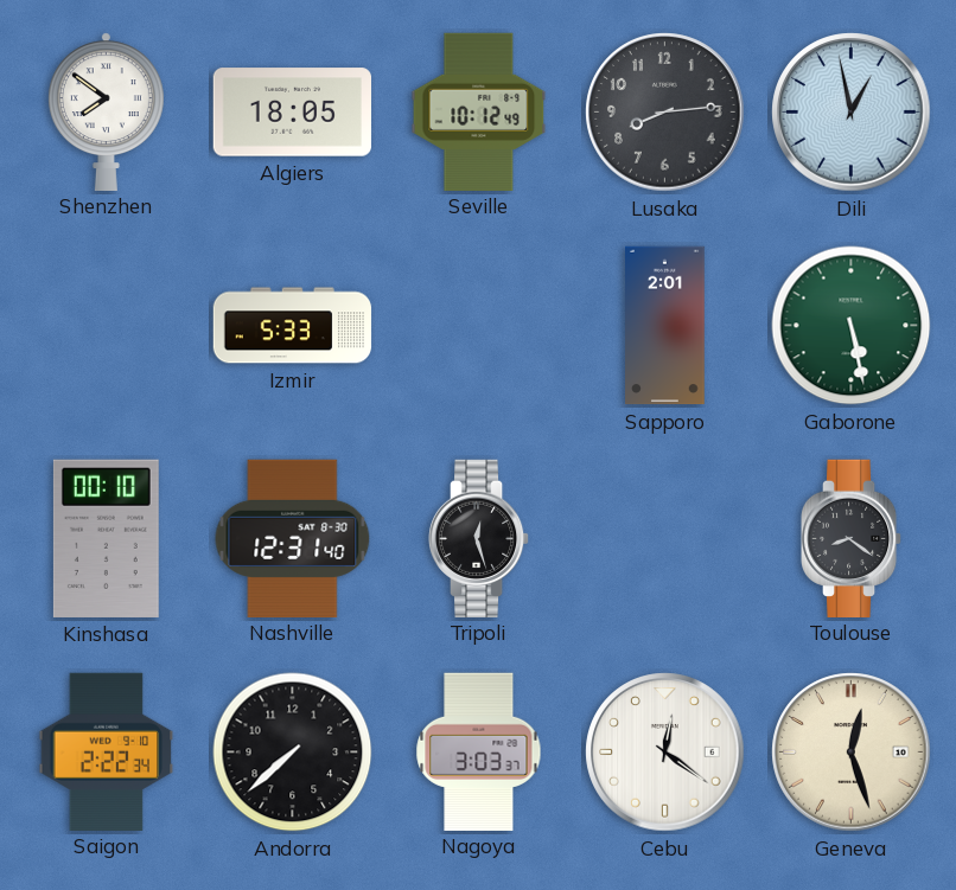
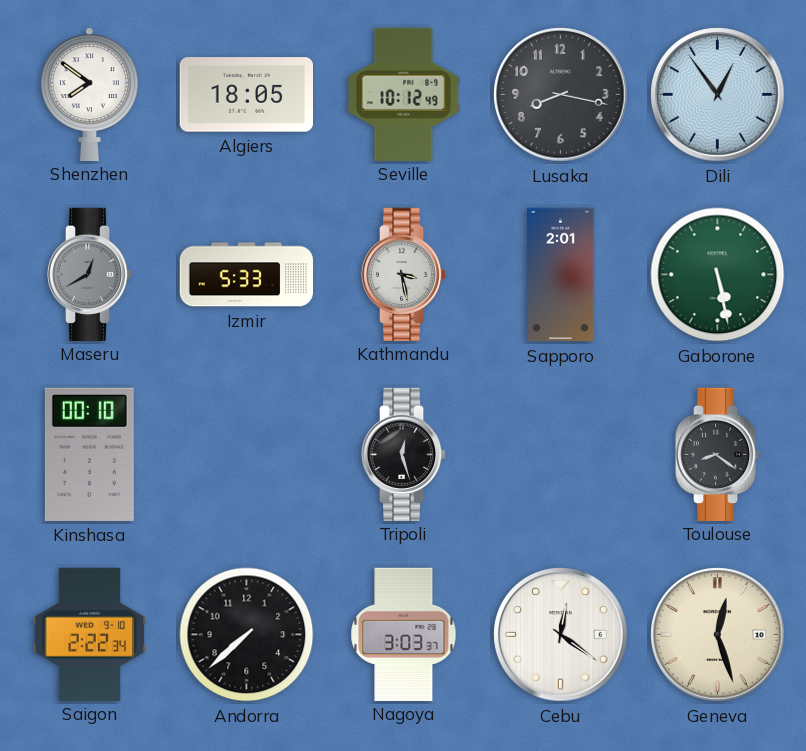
Lusaka: 8:14 -> 8:17
Dili: 12:58 -> 12:54
Maseru: none -> 12:40
Kathmandu: none -> 3:28
Nashville: 12:31 -> none
